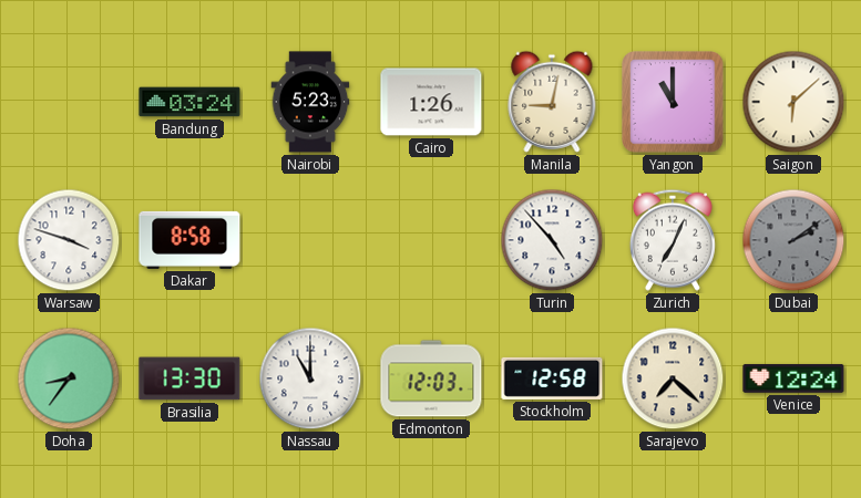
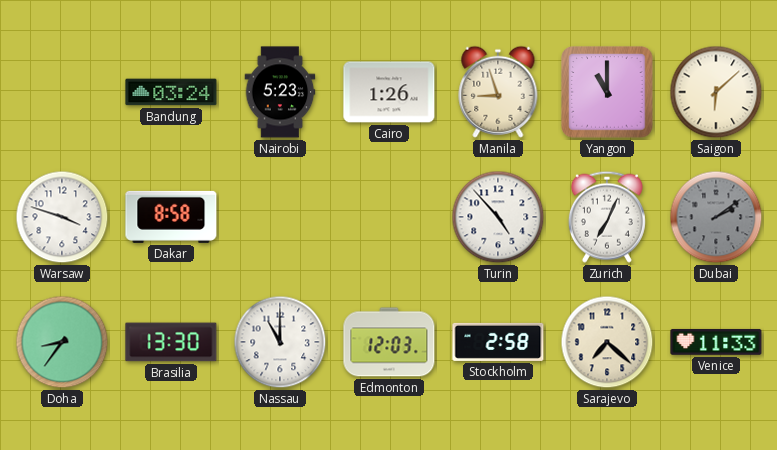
Manila: 9:02 -> 8:57
Stockholm: 12:58 -> 2:58
Venice: 12:24 -> 11:33
